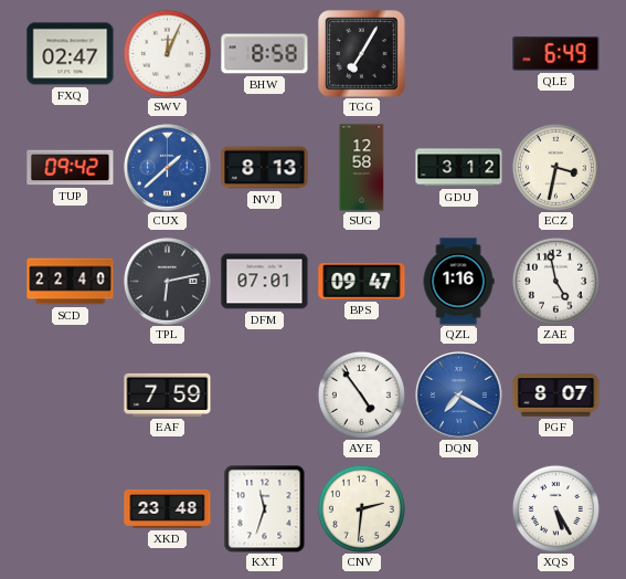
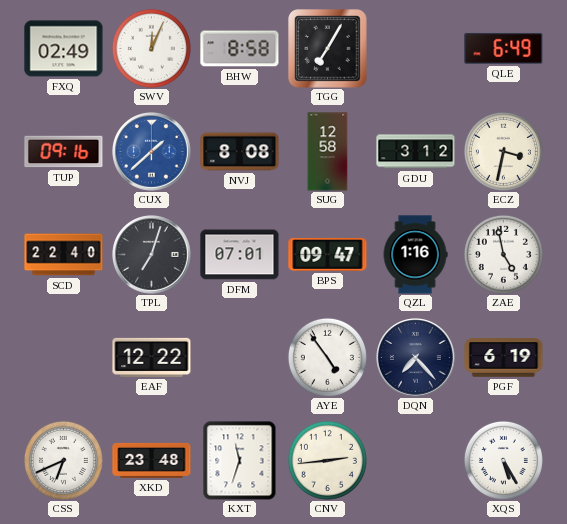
FXQ: 02:47 -> 02:49
TUP: 09:42 -> 09:16
NVJ: 8:13 -> 8:08
TPL: 6:13 -> 7:03
EAF: 7:59 -> 12:22
DQN: 7:20 -> 7:23
DQN dial: blue -> navy
PGF: 8:07 -> 6:19
CSS: none -> 6:41
CNV: 2:31 -> 2:44
